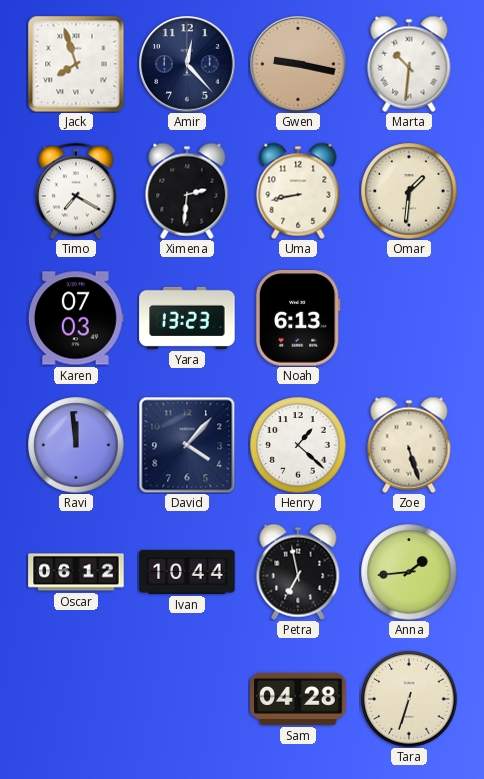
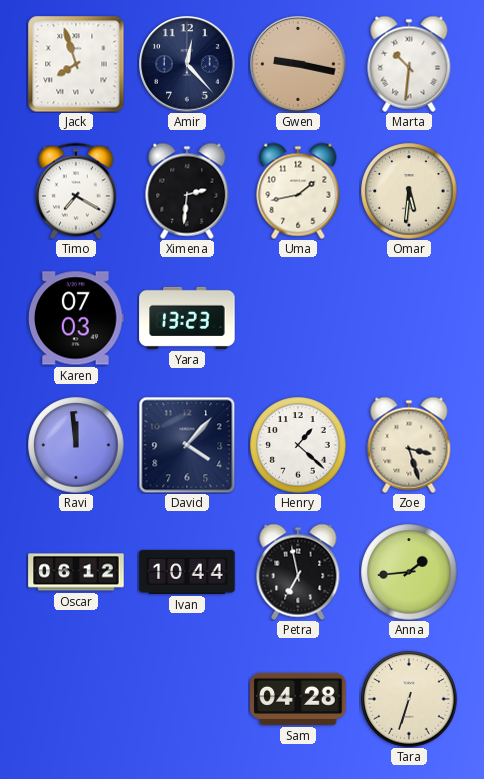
Uma: 8:43 -> 1:43
Omar: 1:31 -> 5:31
Noah: 6:13 -> none
Zoe: 5:27 -> 3:27
